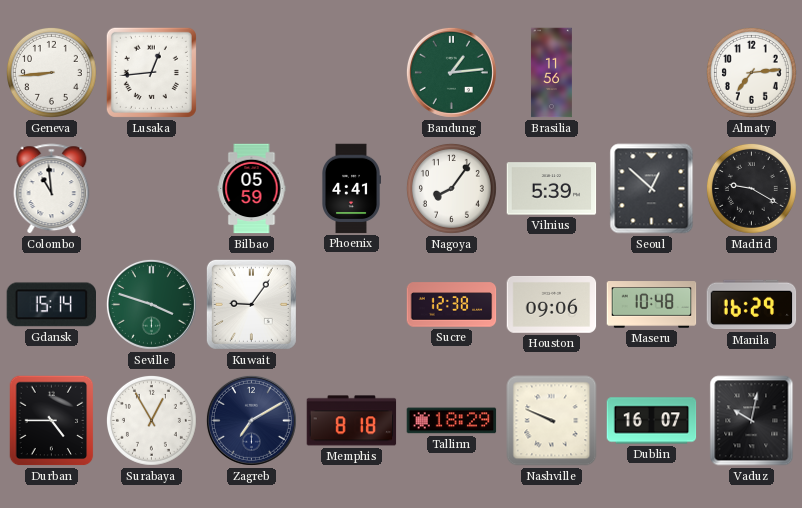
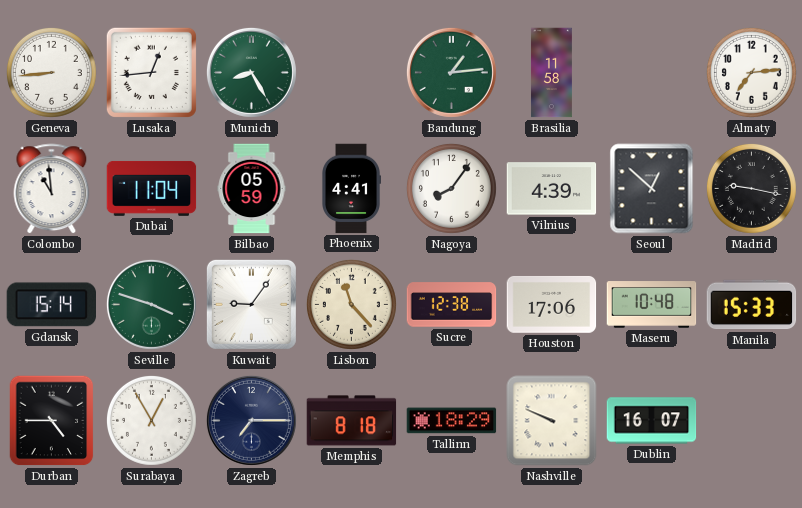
Munich: none -> 8:25
Brasilia: 11:56 -> 11:58
Dubai: none -> 11:04
Vilnius: 5:39 -> 4:39
Madrid: 9:20 -> 9:17
Lisbon: none -> 11:23
Houston: 09:06 -> 17:06
Manila: 16:29 -> 15:33
Zagreb: 7:10 -> 7:15
Vaduz: 10:02 -> none
